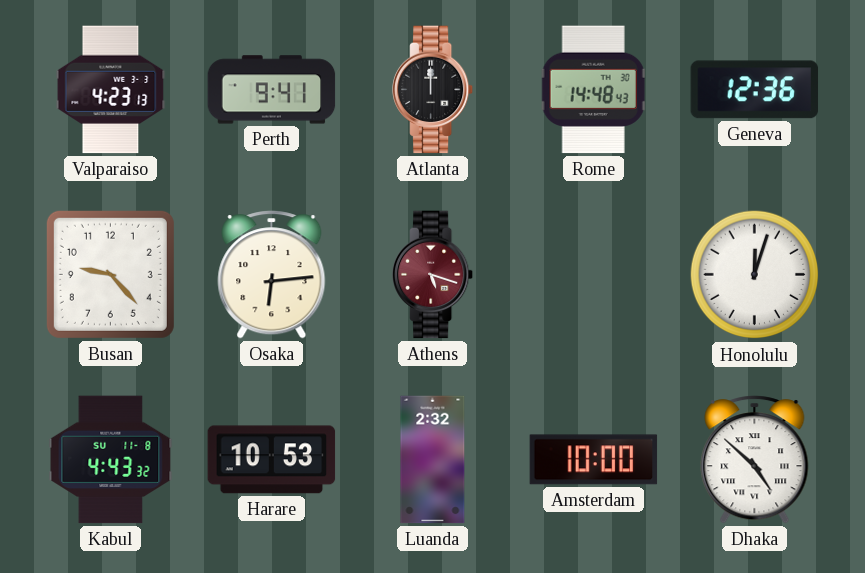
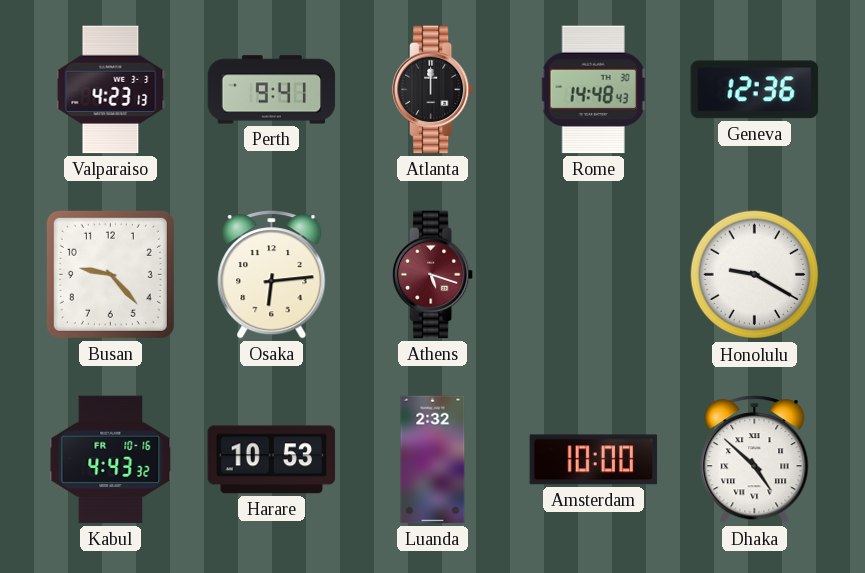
Honolulu: 12:03 -> 9:20
Kabul date: SU 11-8 -> FR 10-16
